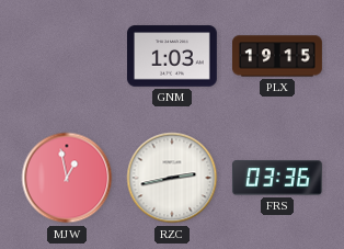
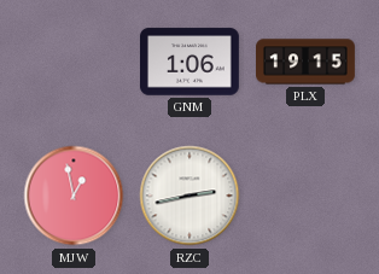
GNM: 1:03 -> 1:06
FRS: 03:36 -> none
